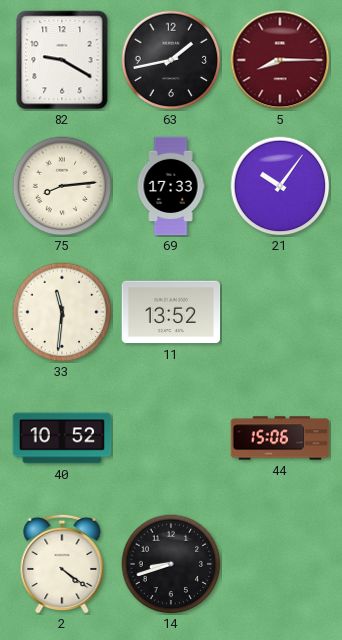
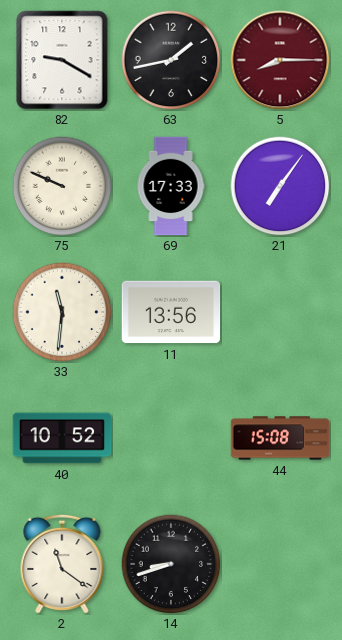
75: 8:14 -> 9:49
21: 10:06 -> 7:06
11: 13:52 -> 13:56
44: 15:06 -> 15:08
2: 4:21 -> 11:21
